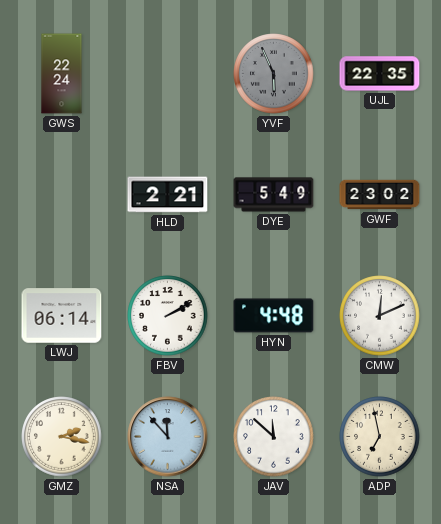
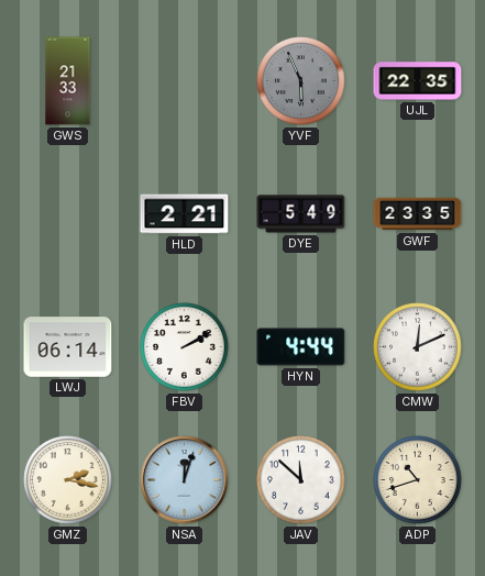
GWS: 22:24 -> 21:33
GWF: 23:02 -> 23:35
HYN: 4:48 -> 4:44
NSA: 11:53 -> 12:03
ADP: 6:58 -> 10:42
